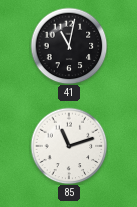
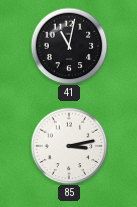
85: 11:12 -> 3:13
